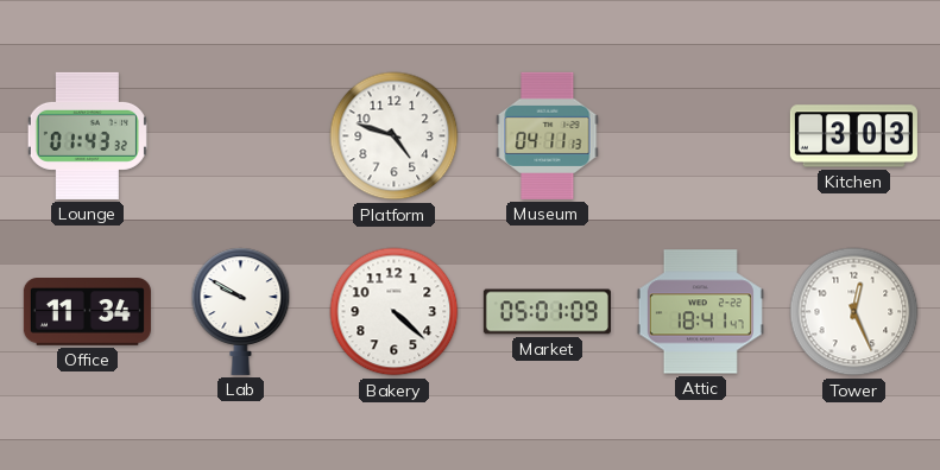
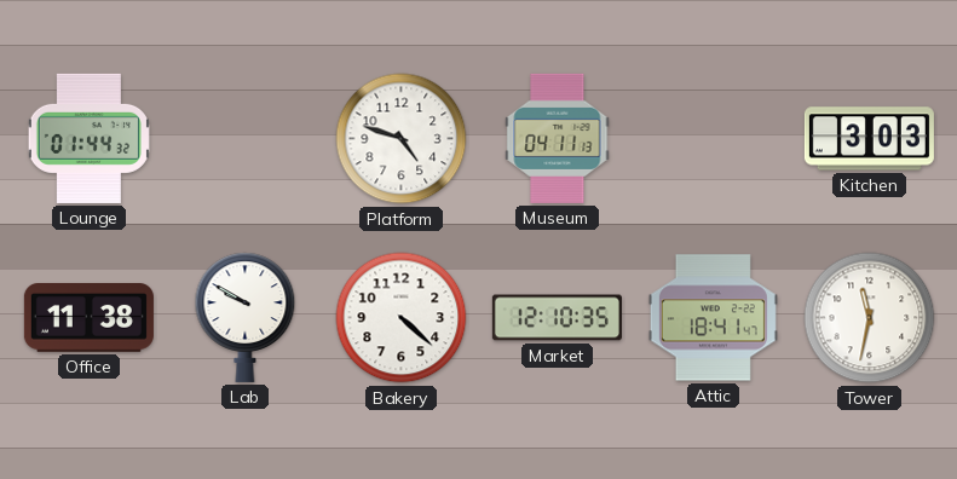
Lounge: 01:43 -> 01:44
Office: 11:34 -> 11:38
Market: 05:01 -> 12:10
Tower: 12:26 -> 11:32
